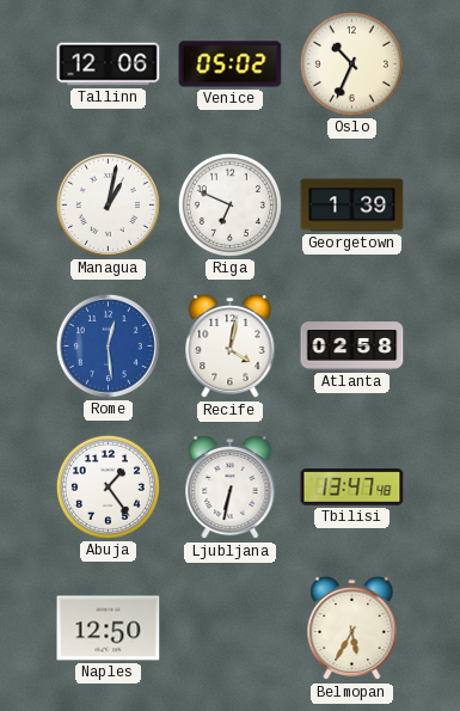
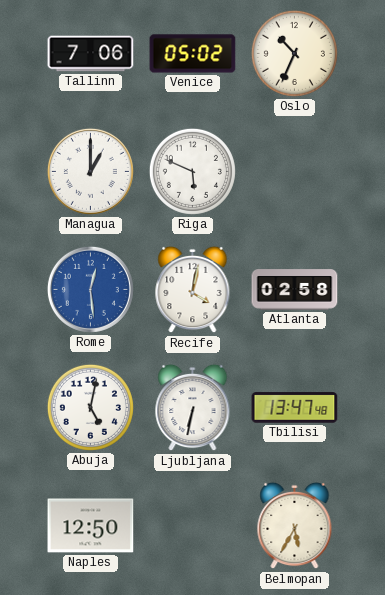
Tallinn: 12:06 -> 7:06
Managua: 1:02 -> 1:00
Riga: 6:49 -> 5:49
Georgetown: 1:39 -> none
Abuja: 1:24 -> 5:02
